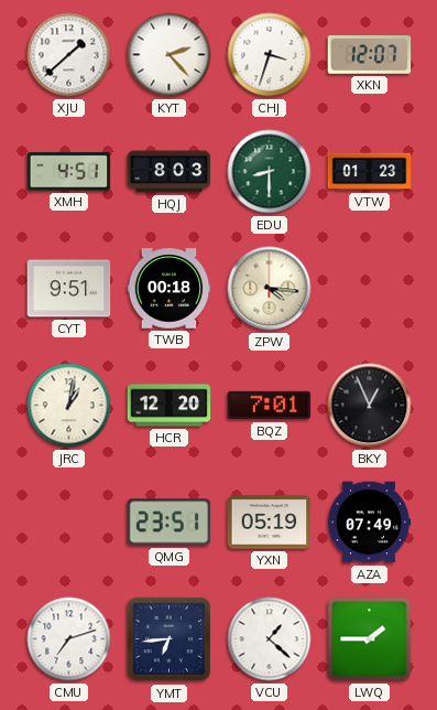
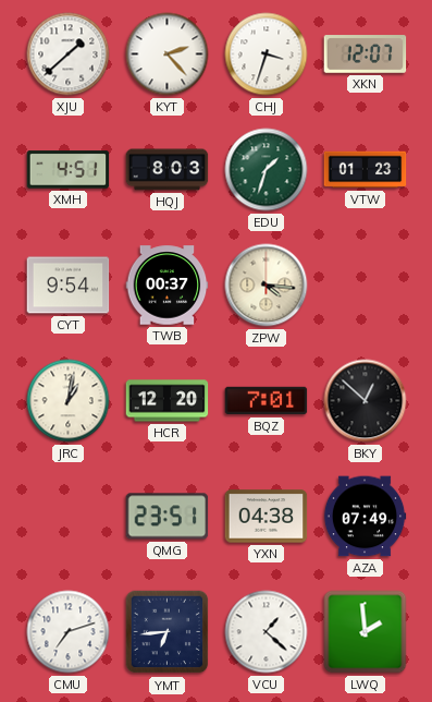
EDU: 8:30 -> 1:33
CYT: 9:51 -> 9:54
TWB: 00:18 -> 00:37
BKY: 12:56 -> 12:52
YXN: 05:19 -> 04:38
LWQ: 1:45 -> 1:59
